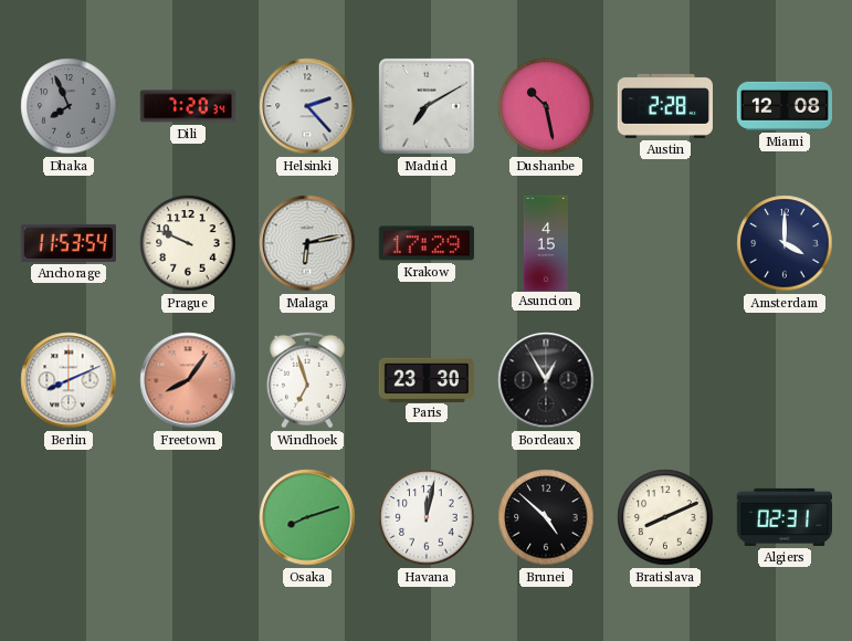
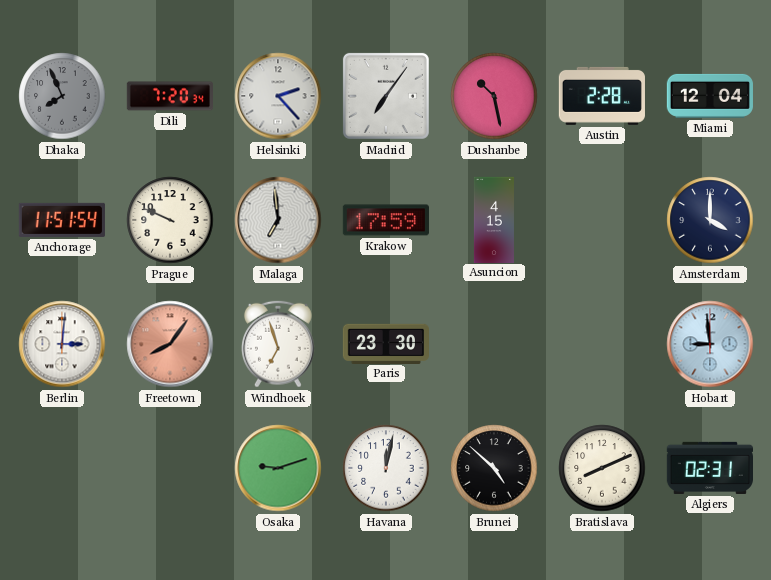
Madrid: 7:10 -> 7:06
Miami: 12:08 -> 12:04
Anchorage: 11:53 -> 11:51
Malaga: 6:13 -> 6:59
Krakow: 17:29 -> 17:59
Berlin: 8:11 -> 3:01
Bordeaux: 12:55 -> none
Hobart: none -> 8:59
Osaka: 8:12 -> 9:12
